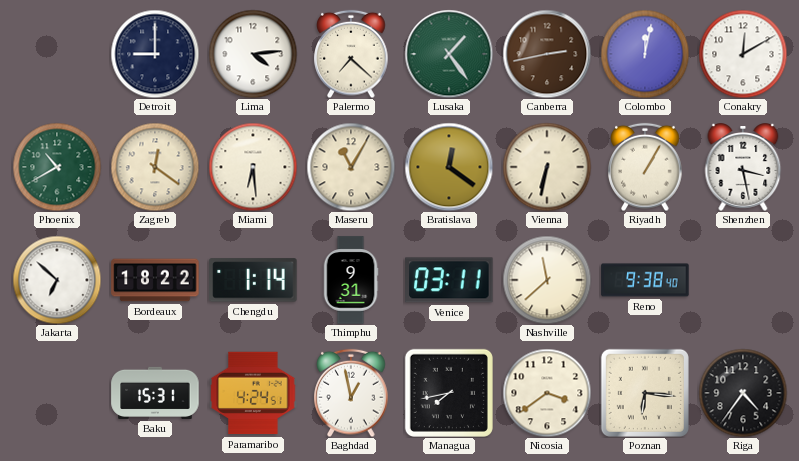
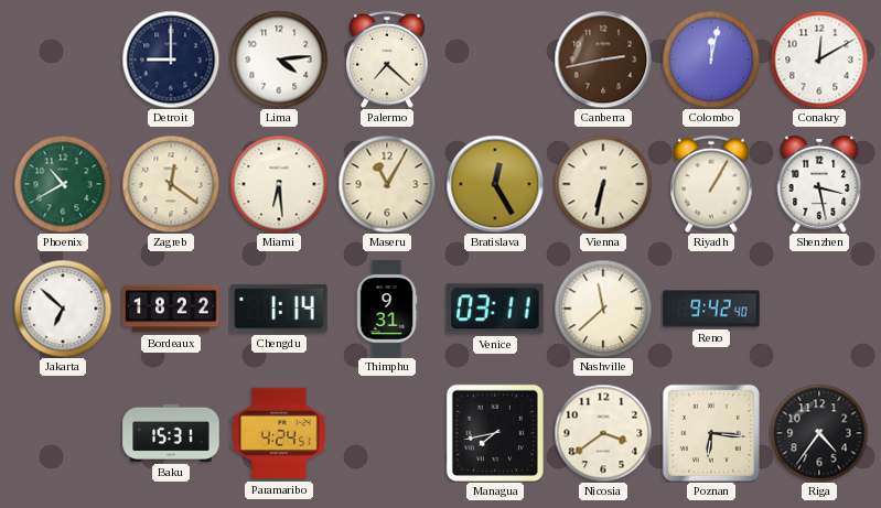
Lusaka: 1:24 -> none
Bratislava: 12:21 -> 12:25
Reno: 9:38 -> 9:42
Baghdad: 12:58 -> none
